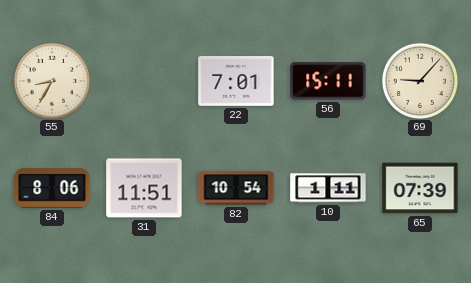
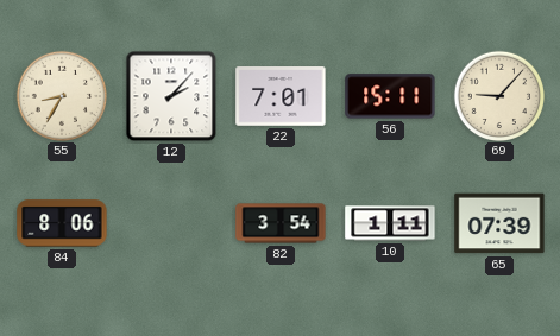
12: none -> 2:07
31: 11:51 -> none
82: 10:54 -> 3:54
